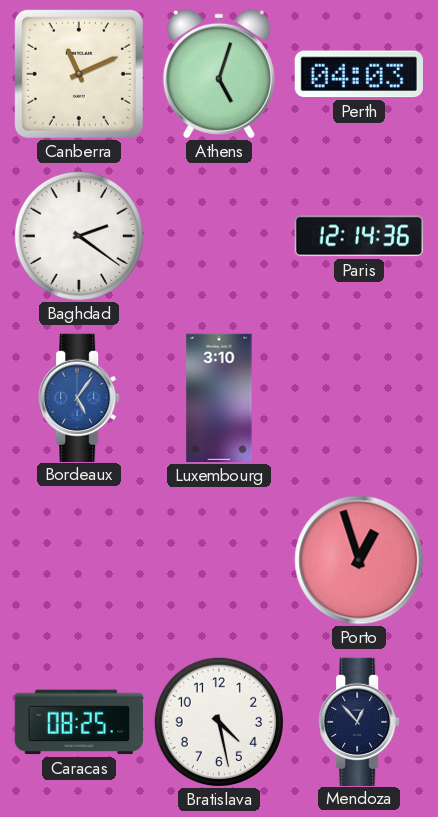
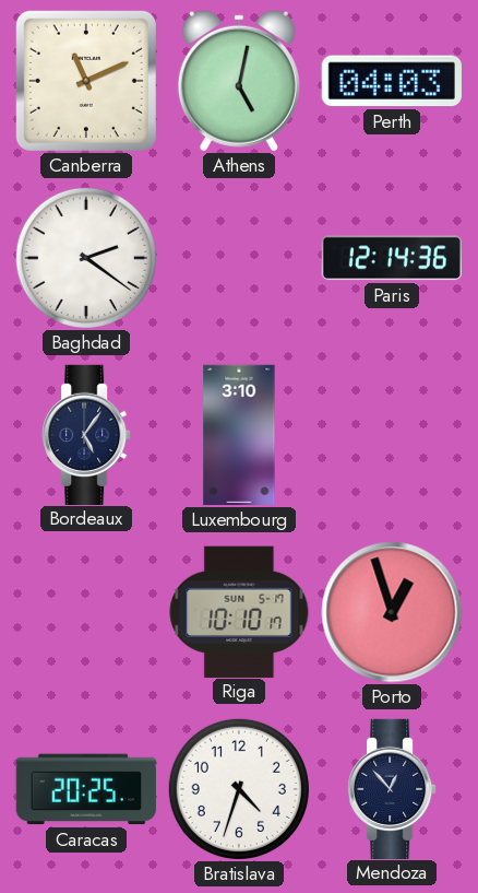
Athens: 5:03 -> 5:02
Bordeaux dial: blue -> navy
Riga: none -> 10:10
Caracas: 08:25 -> 20:25
Bratislava: 4:28 -> 4:33
